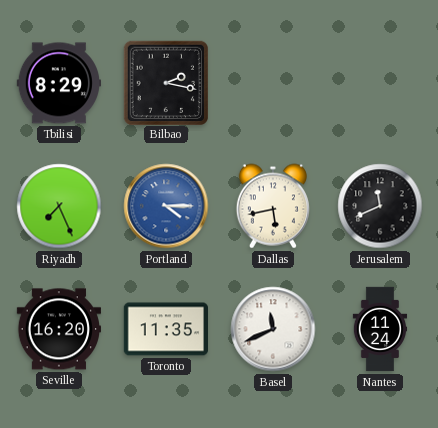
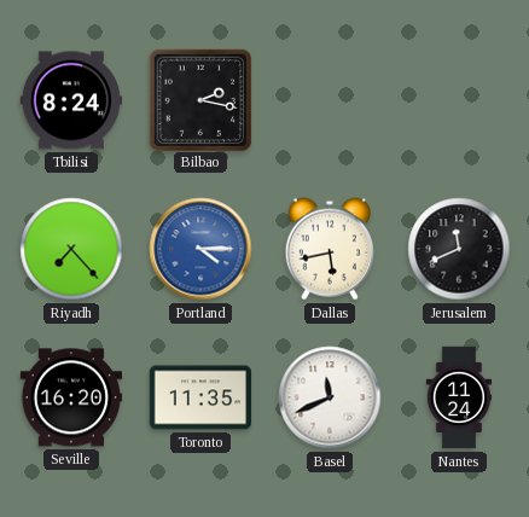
Tbilisi: 8:29 -> 8:24
Riyadh: 7:26 -> 7:23
